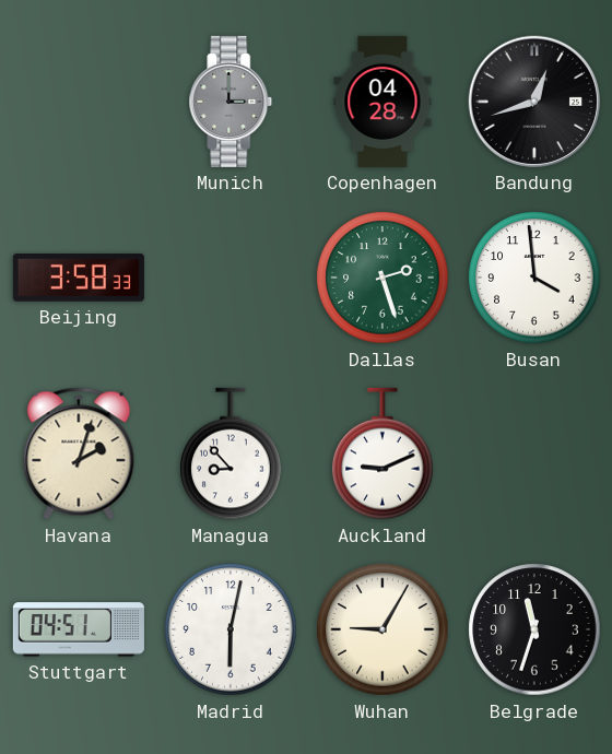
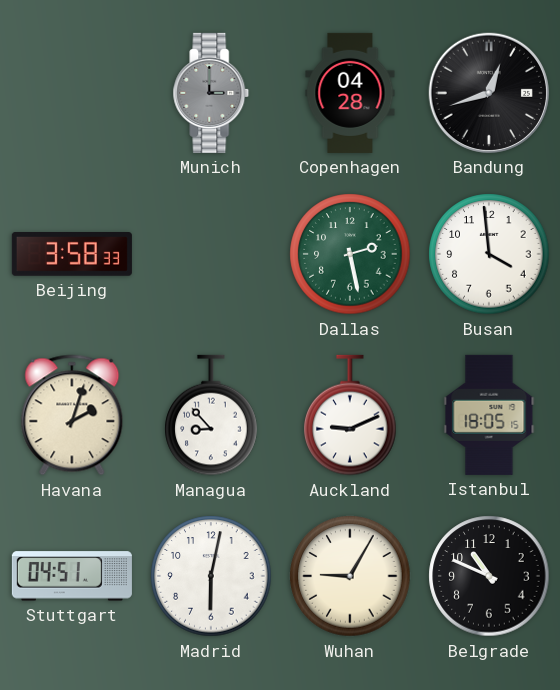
Dallas: 2:27 -> 2:28
Istanbul: none -> 18:05
Belgrade: 11:33 -> 10:49
